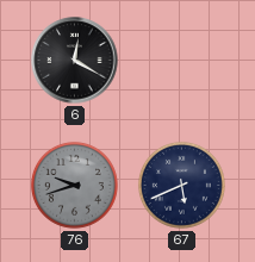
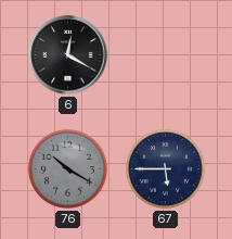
76: 9:42 -> 10:20
67: 5:41 -> 5:45
